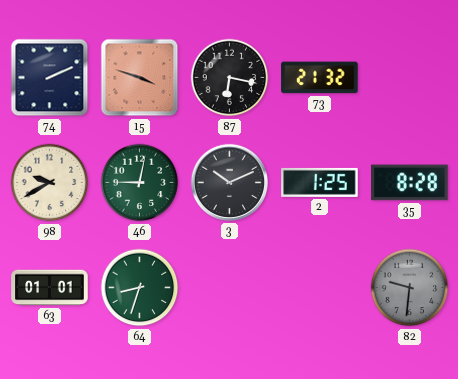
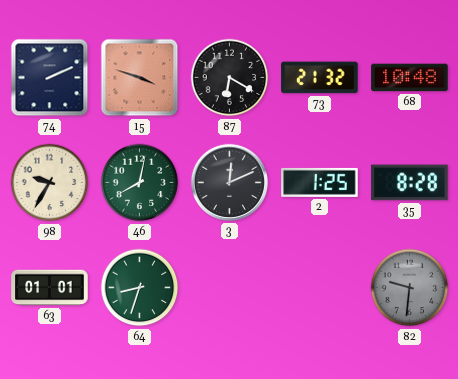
87: 6:17 -> 6:20
68: none -> 10:48
98: 9:40 -> 9:35
46: 9:02 -> 8:02
3: 10:11 -> 12:11
